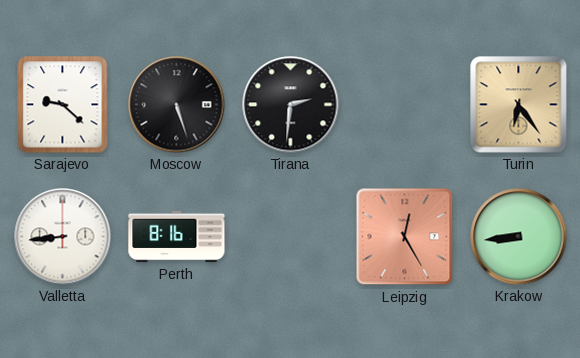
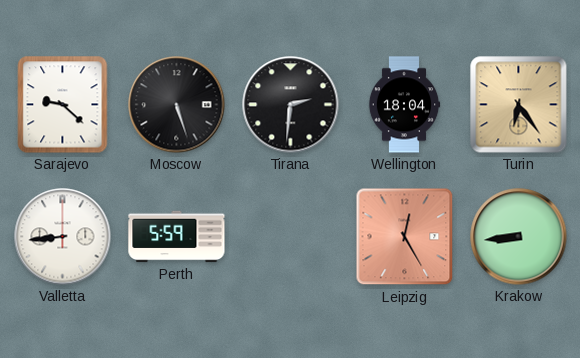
Wellington: none -> 18:04
Perth: 8:16 -> 5:59
